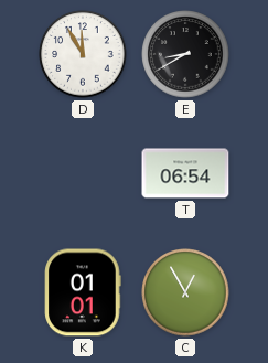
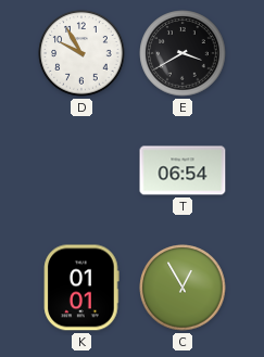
D: 11:55 -> 9:55
E: 8:40 -> 3:40
